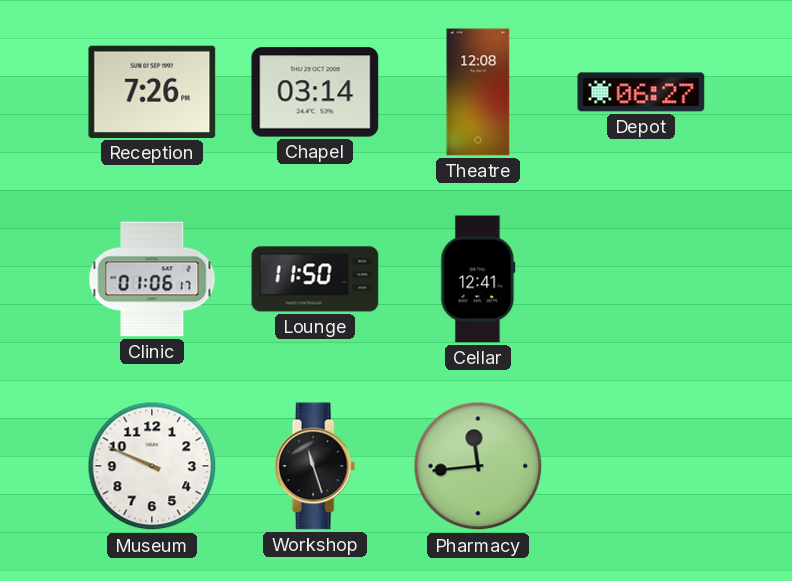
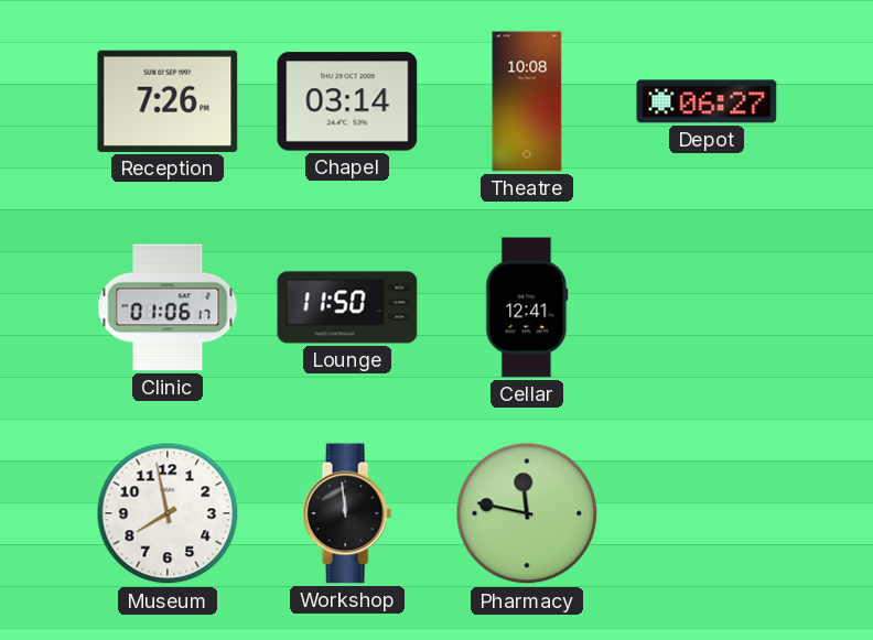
Theatre: 12:08 -> 10:08
Museum: 9:49 -> 7:58
Workshop: 11:27 -> 11:59
Pharmacy: 11:44 -> 11:47
